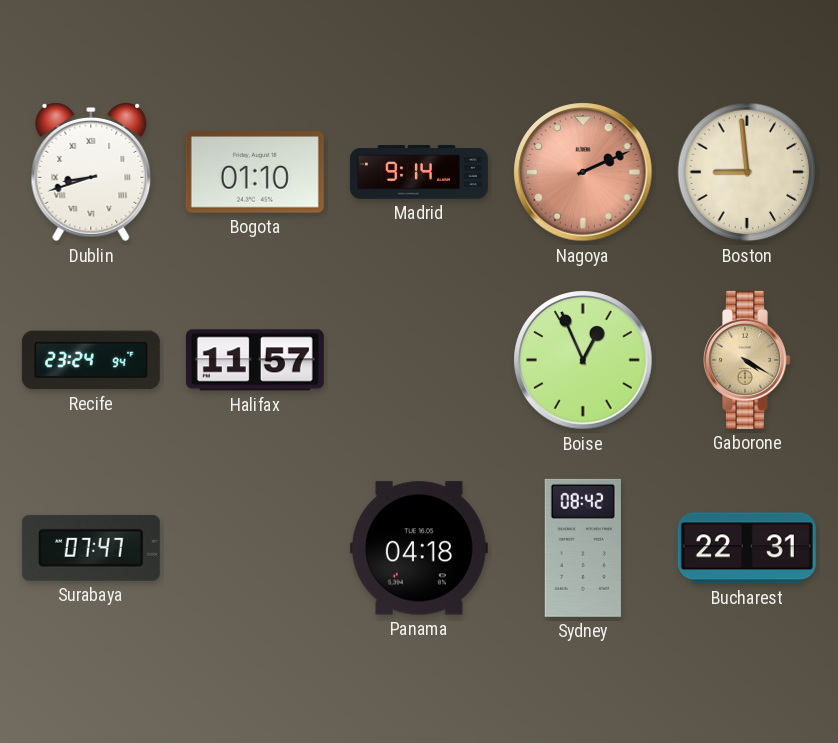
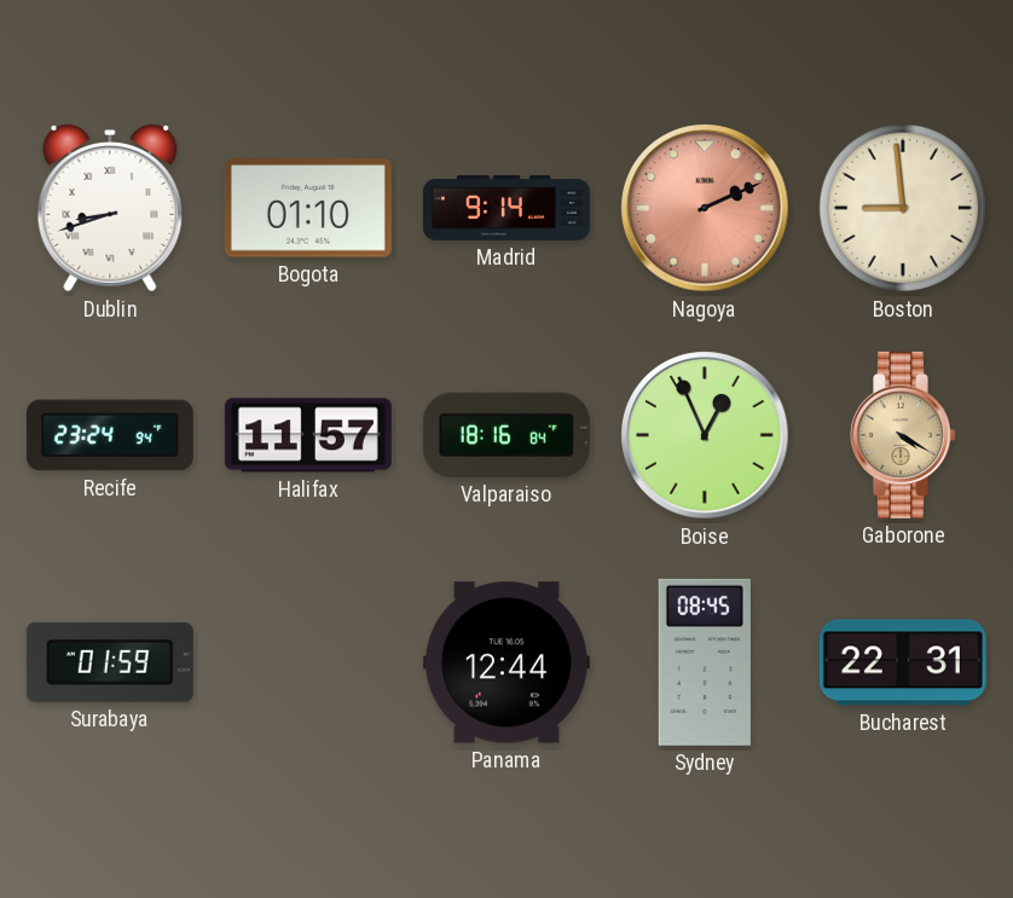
Valparaiso: none -> 18:16
Surabaya: 07:47 -> 01:59
Panama: 04:18 -> 12:44
Sydney: 08:42 -> 08:45
